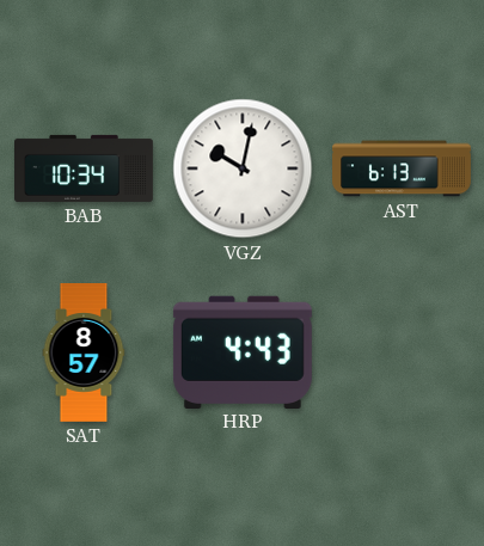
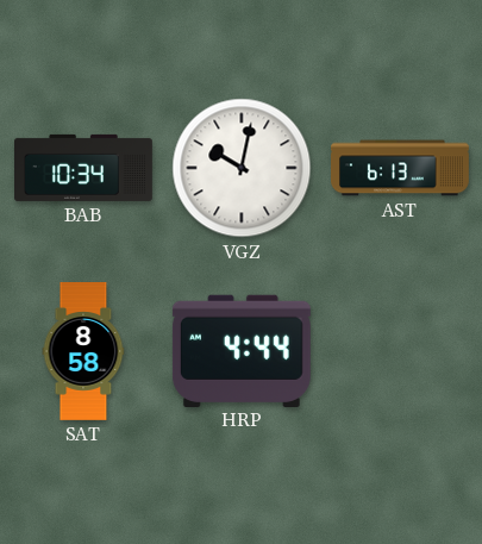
SAT: 8:57 -> 8:58
HRP: 4:43 -> 4:44
